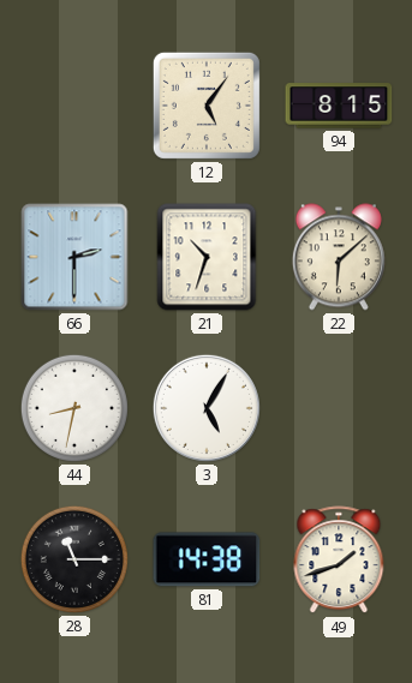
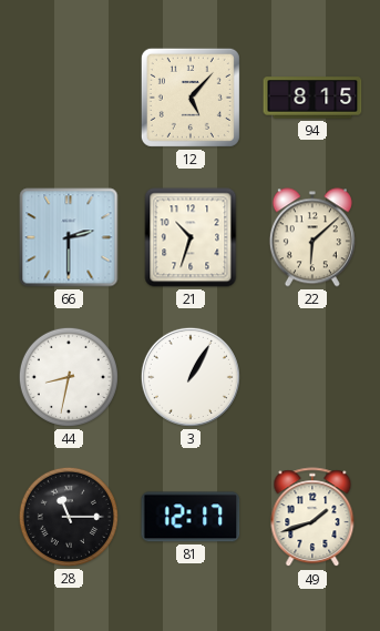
12: 5:06 -> 5:07
3: 5:05 -> 1:05
81: 14:38 -> 12:17
